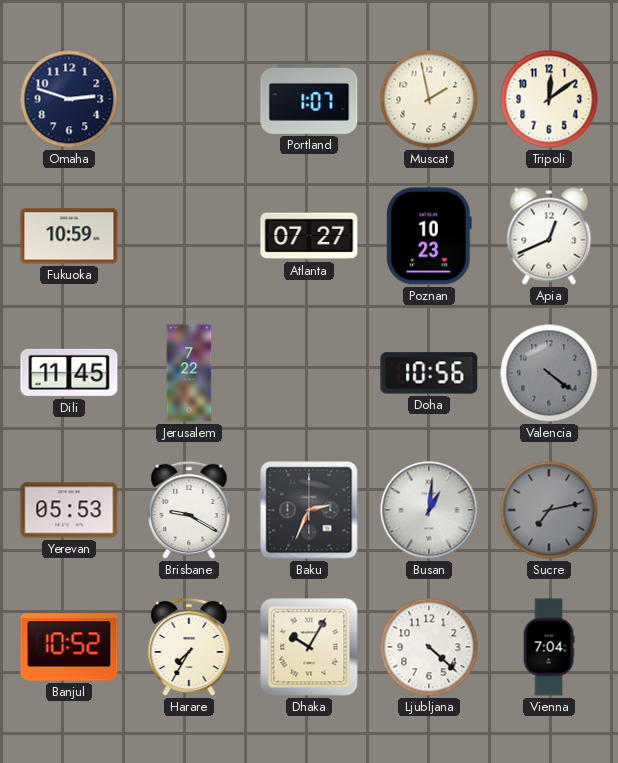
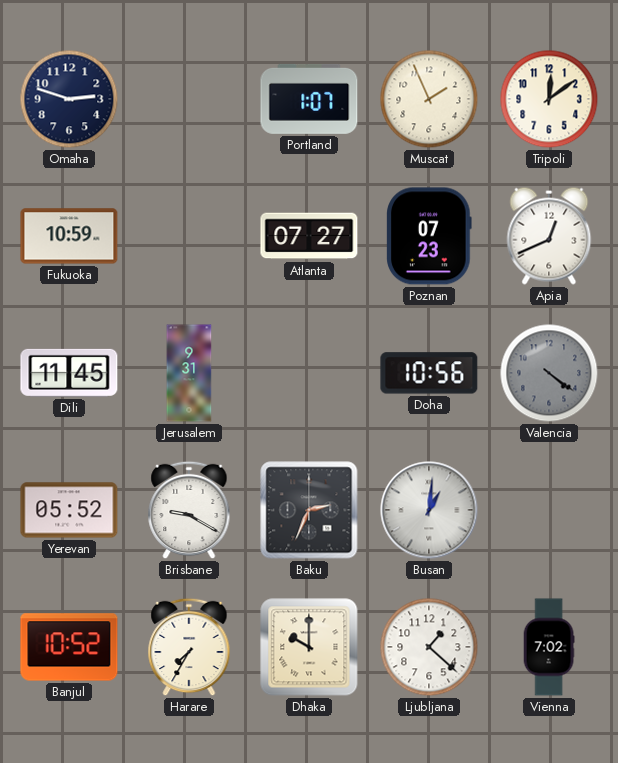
Muscat: 1:58 -> 1:56
Poznan: 10:23 -> 07:23
Jerusalem: 7:22 -> 9:31
Yerevan: 05:53 -> 05:52
Sucre: 7:13 -> none
Dhaka: 10:05 -> 10:00
Ljubljana: 4:22 -> 1:22
Vienna: 7:04 -> 7:02
